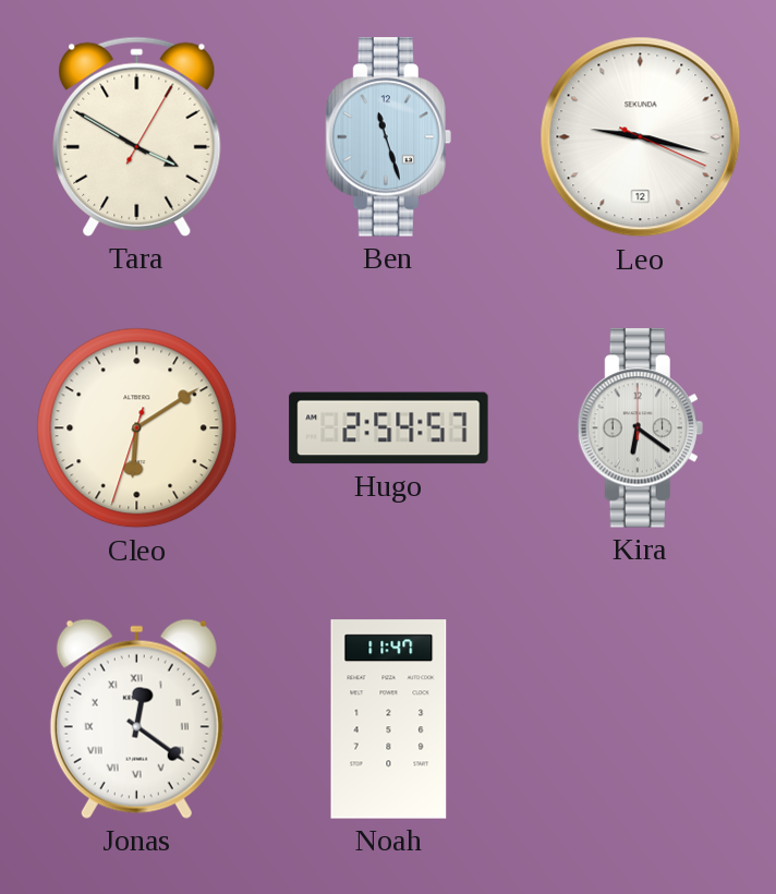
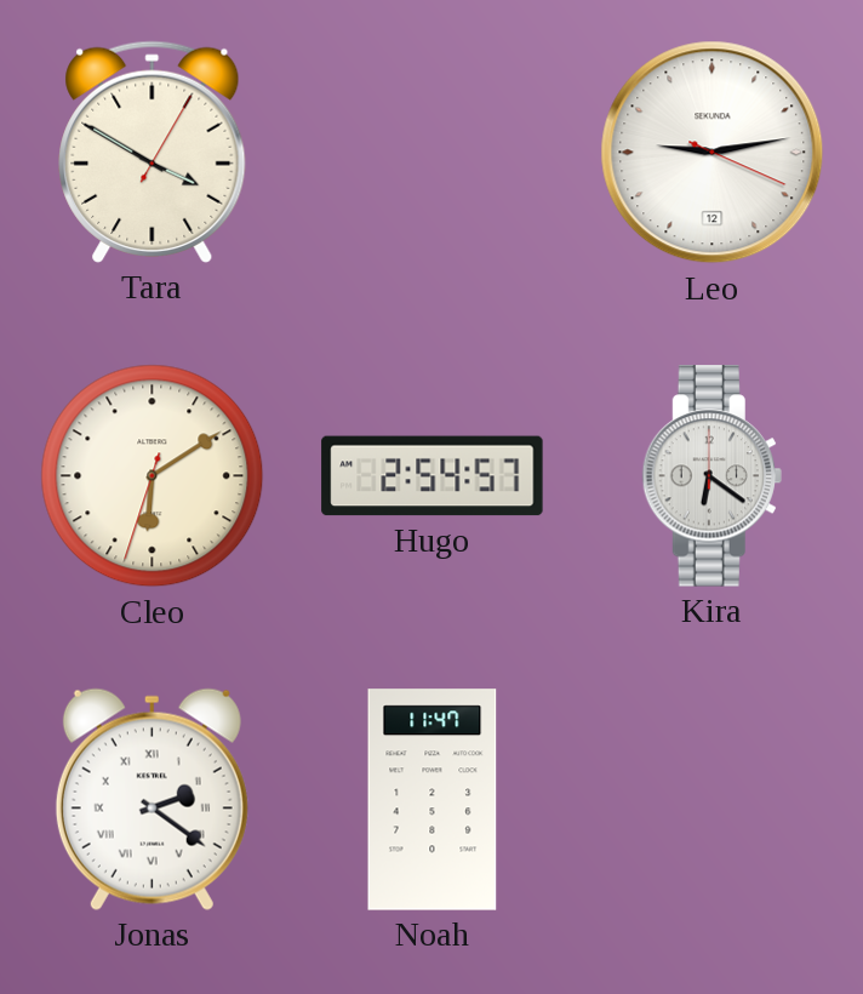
Ben: 11:27 -> none
Leo: 9:17 -> 9:13
Jonas: 12:21 -> 2:21
